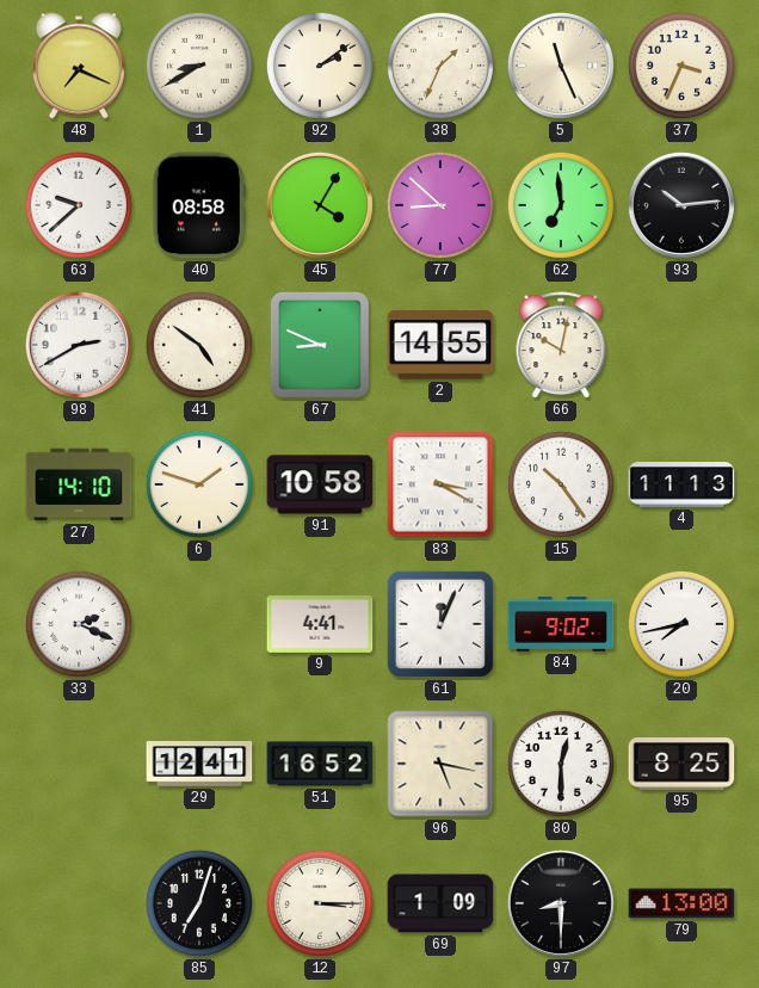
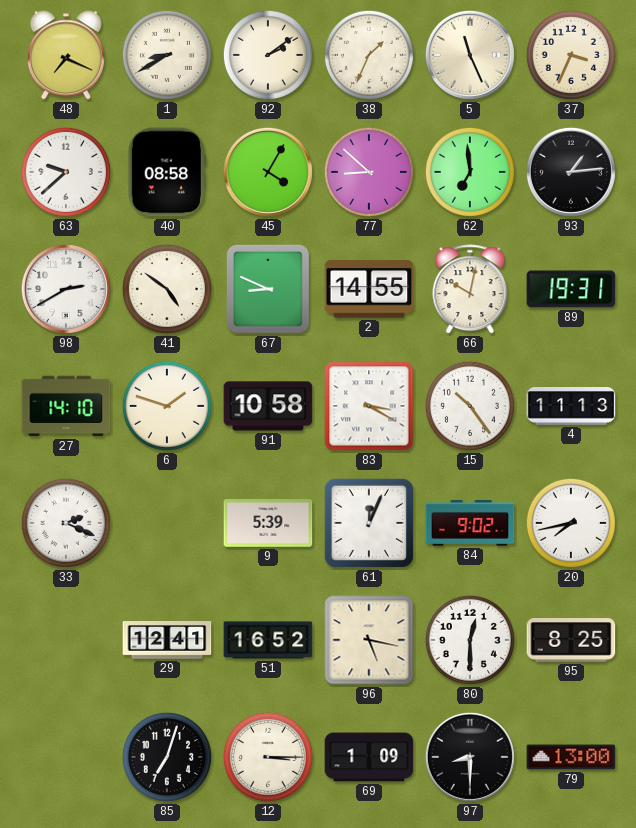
93: 10:14 -> 1:14
89: none -> 19:31
9: 4:41 -> 5:39
